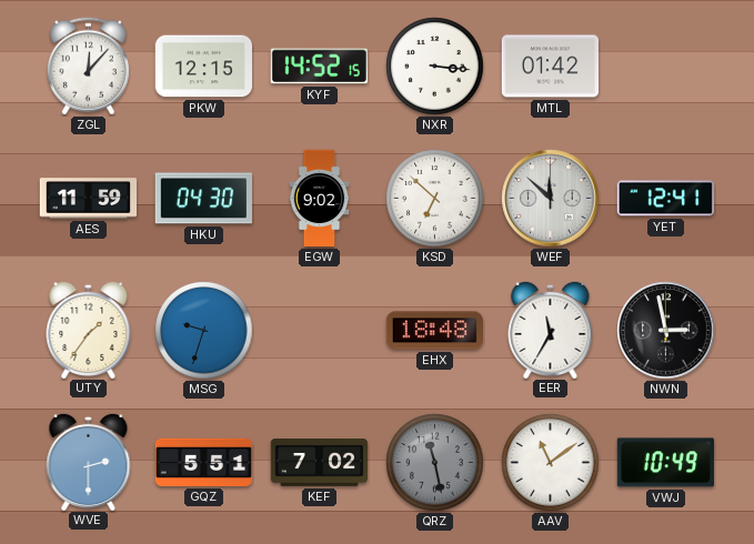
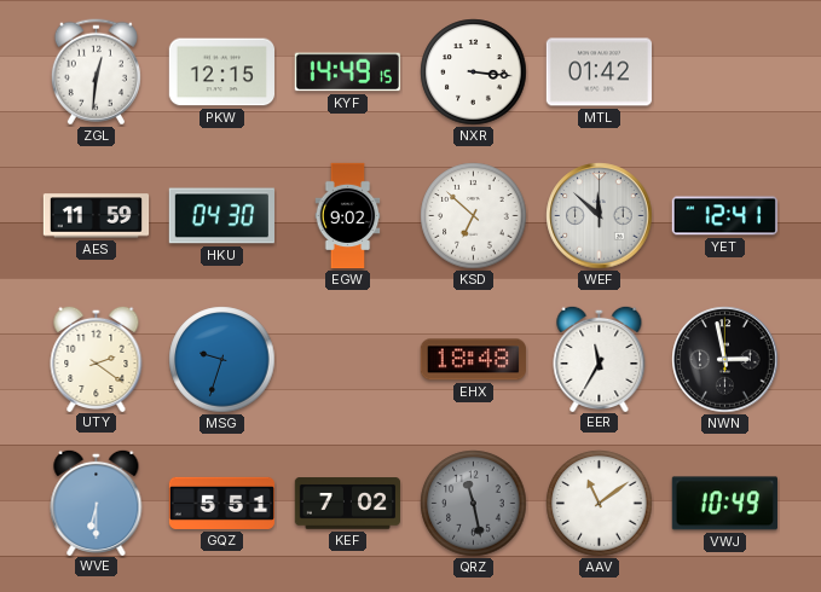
ZGL: 12:07 -> 12:31
KYF: 14:52 -> 14:49
UTY: 1:36 -> 2:21
WVE: 2:30 -> 6:30
